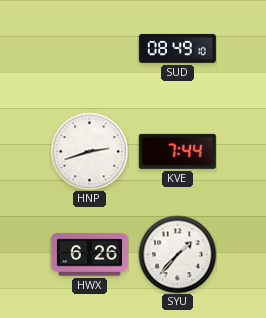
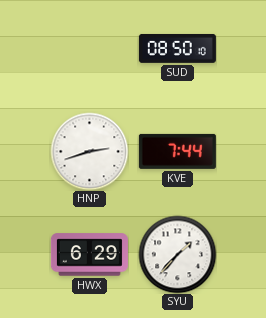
SUD: 08:49 -> 08:50
HWX: 6:26 -> 6:29
